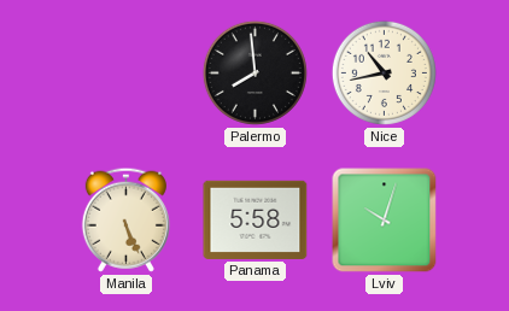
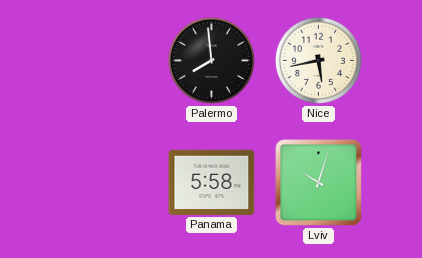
Nice: 10:43 -> 5:43
Manila: 5:26 -> none
